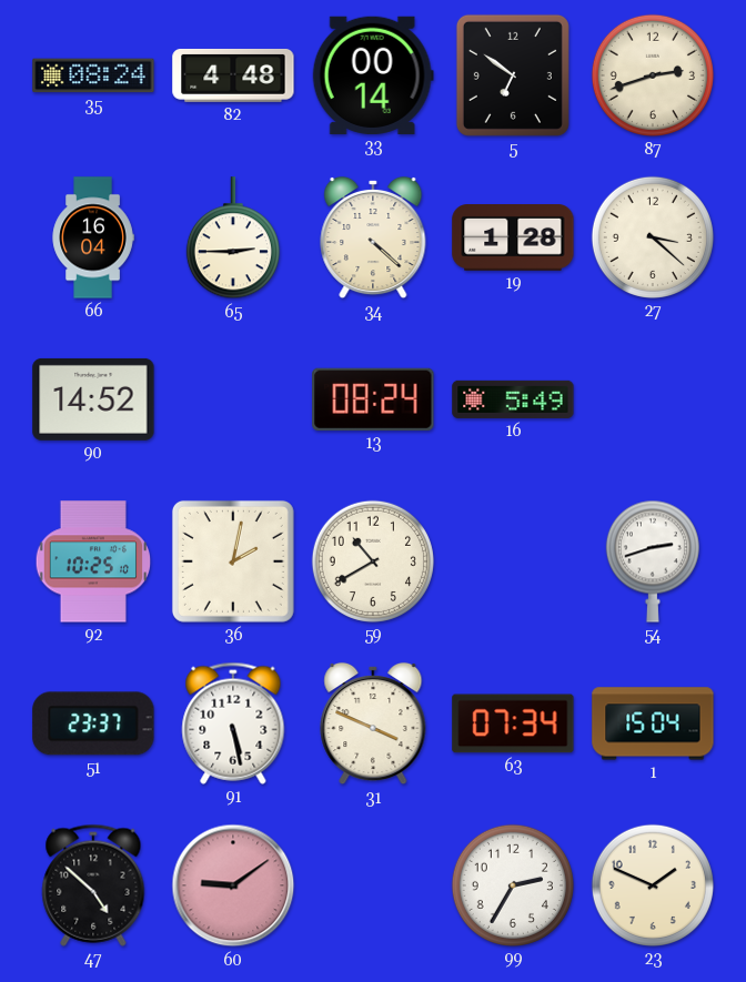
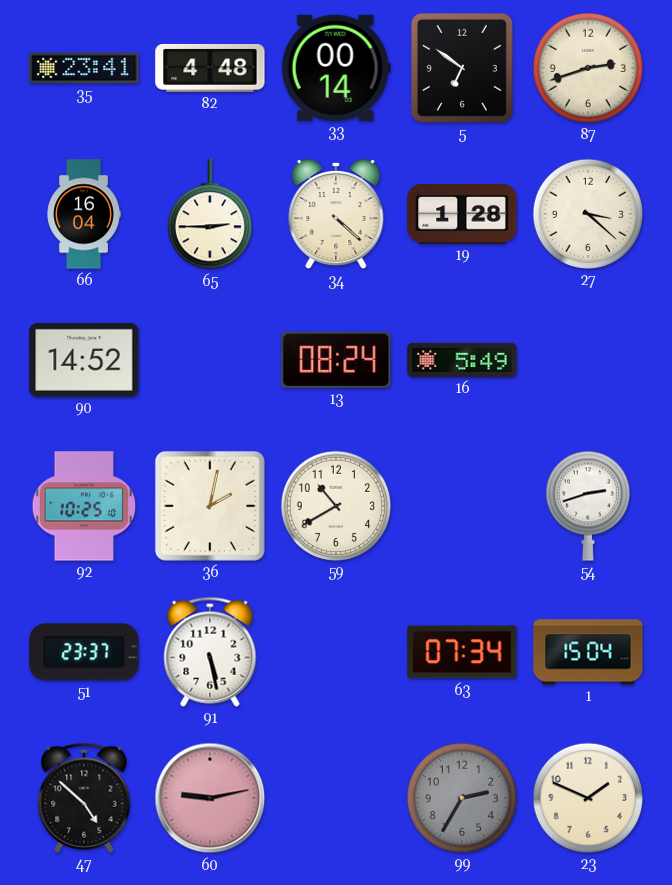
35: 08:24 -> 23:41
31: 3:49 -> none
60: 9:09 -> 9:13
99 dial: white -> grey
